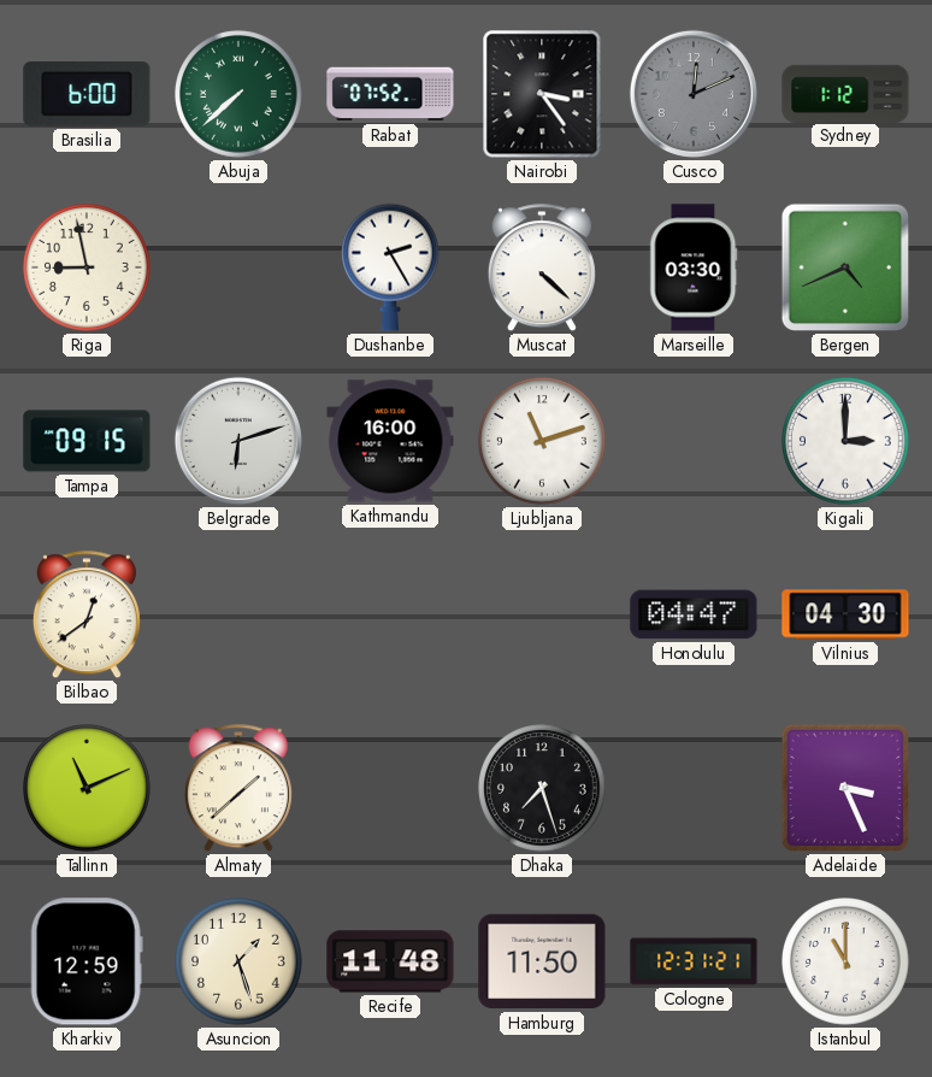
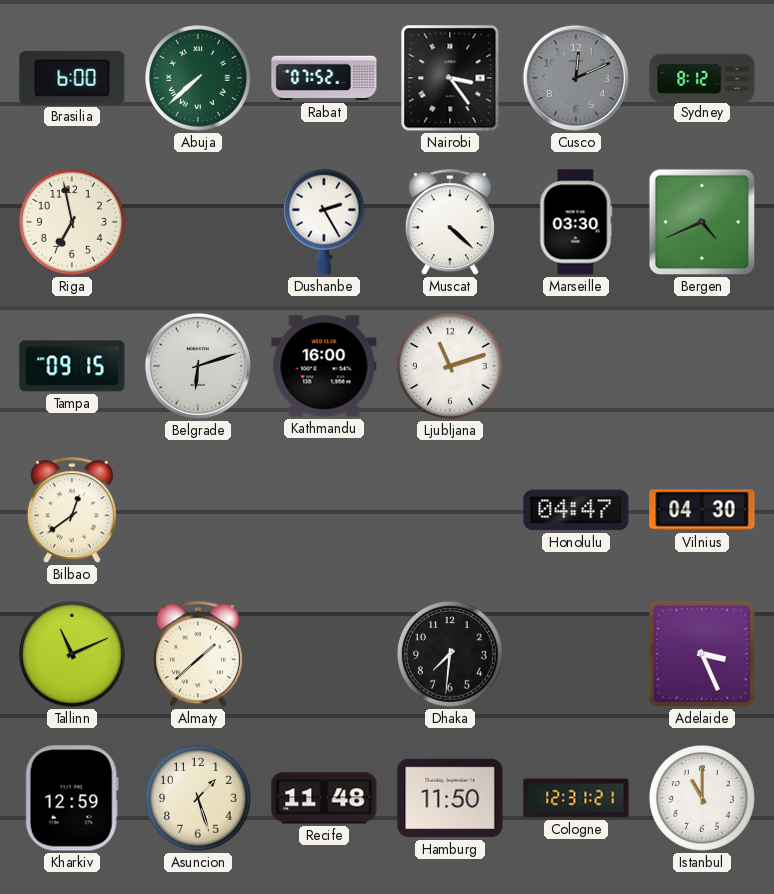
Sydney: 1:12 -> 8:12
Riga: 8:58 -> 6:58
Kigali: 3:00 -> none
Dhaka: 7:27 -> 7:31
